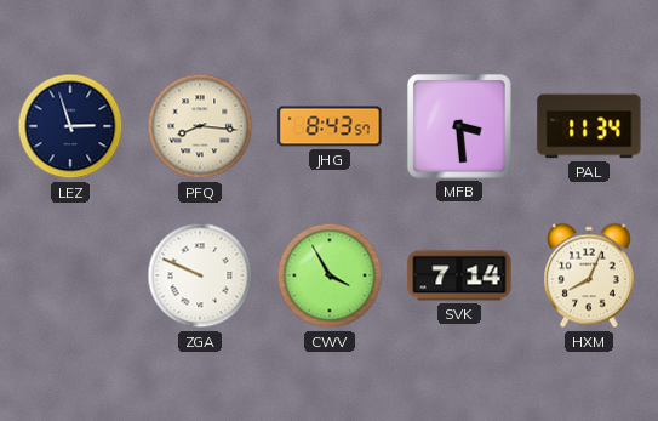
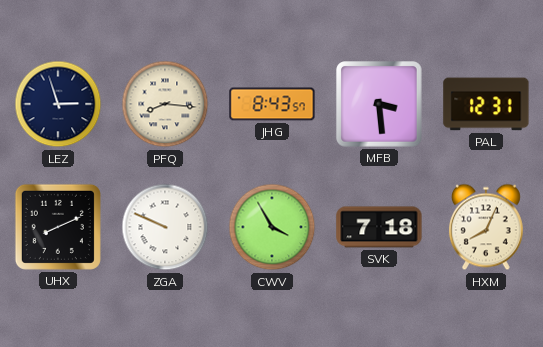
PAL: 11:34 -> 12:31
UHX: none -> 8:11
SVK: 7:14 -> 7:18
